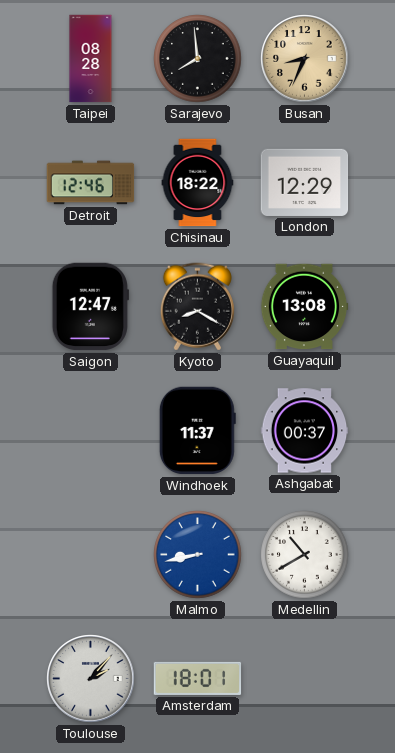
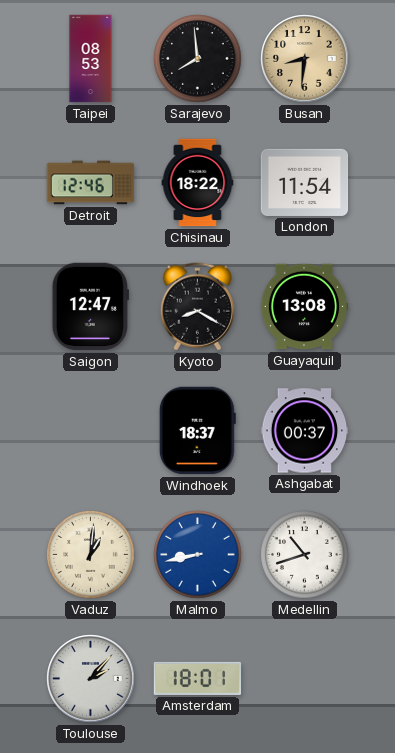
Taipei: 08:28 -> 08:53
Busan: 8:34 -> 8:31
London: 12:29 -> 11:54
Windhoek: 11:37 -> 18:37
Vaduz: none -> 1:01
Medellin: 10:40 -> 10:42
